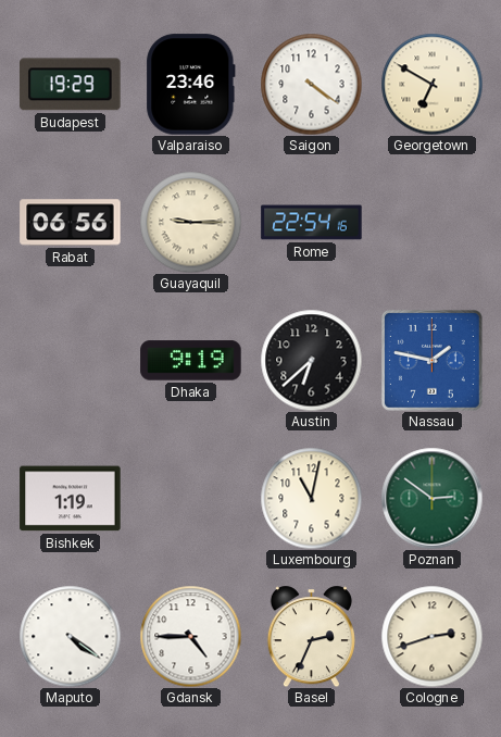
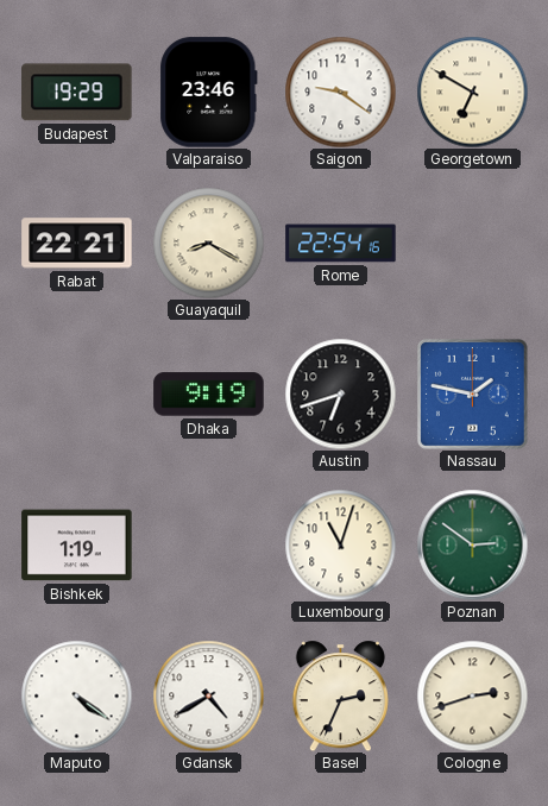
Saigon: 4:21 -> 9:21
Rabat: 06:56 -> 22:21
Guayaquil: 9:15 -> 8:20
Austin: 6:38 -> 6:42
Luxembourg: 11:02 -> 11:03
Gdansk: 4:45 -> 4:40
